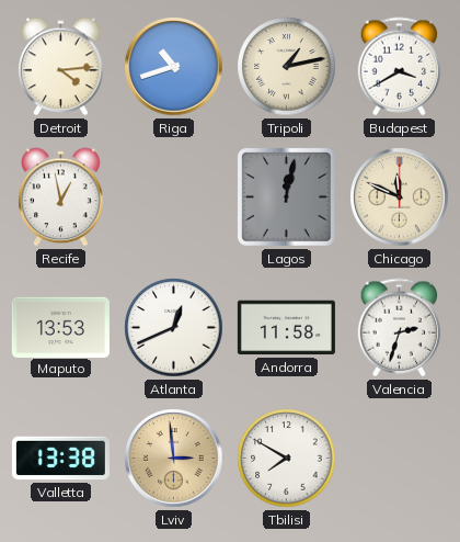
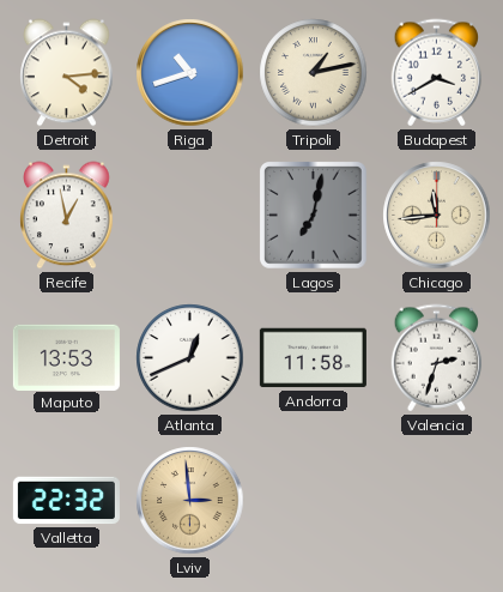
Lagos: 12:02 -> 7:02
Chicago: 11:49 -> 11:44
Valletta: 13:38 -> 22:32
Tbilisi: 7:50 -> none
